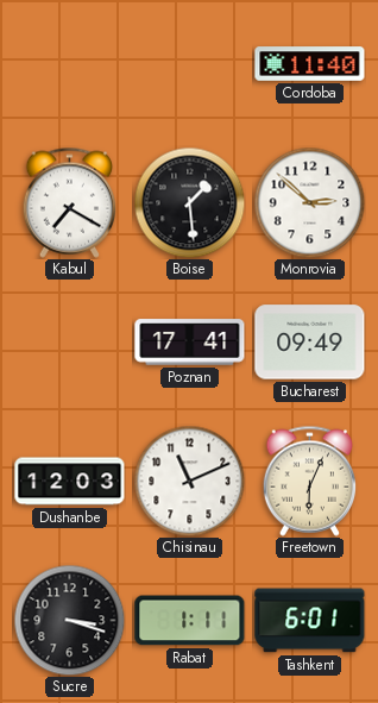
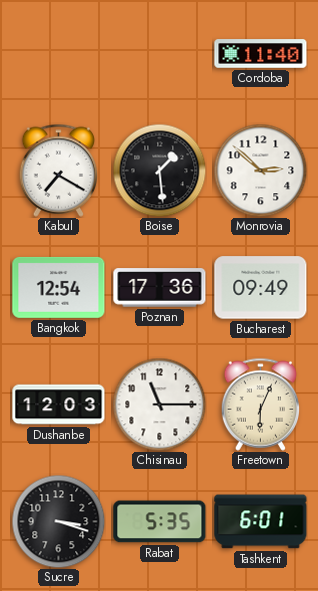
Bangkok: none -> 12:54
Poznan: 17:41 -> 17:36
Chisinau: 11:11 -> 11:15
Rabat: 1:11 -> 5:35
